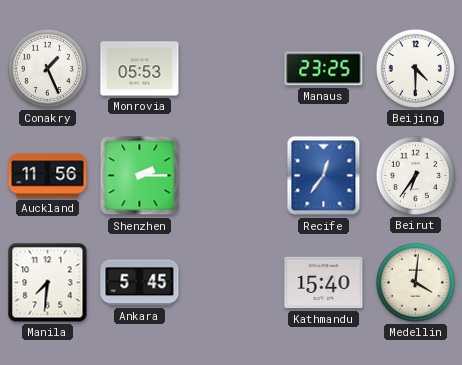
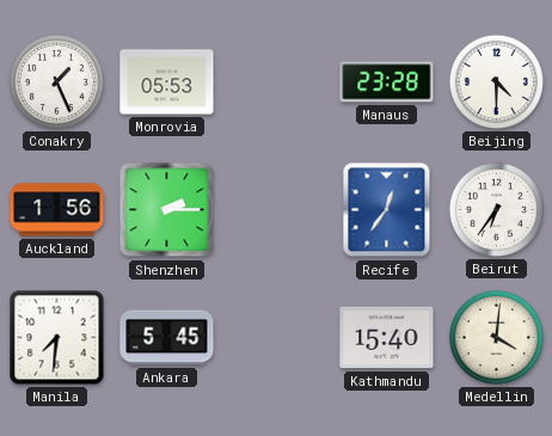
Manaus: 23:25 -> 23:28
Auckland: 11:56 -> 1:56
